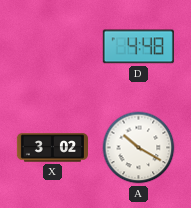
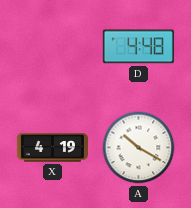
X: 3:02 -> 4:19
